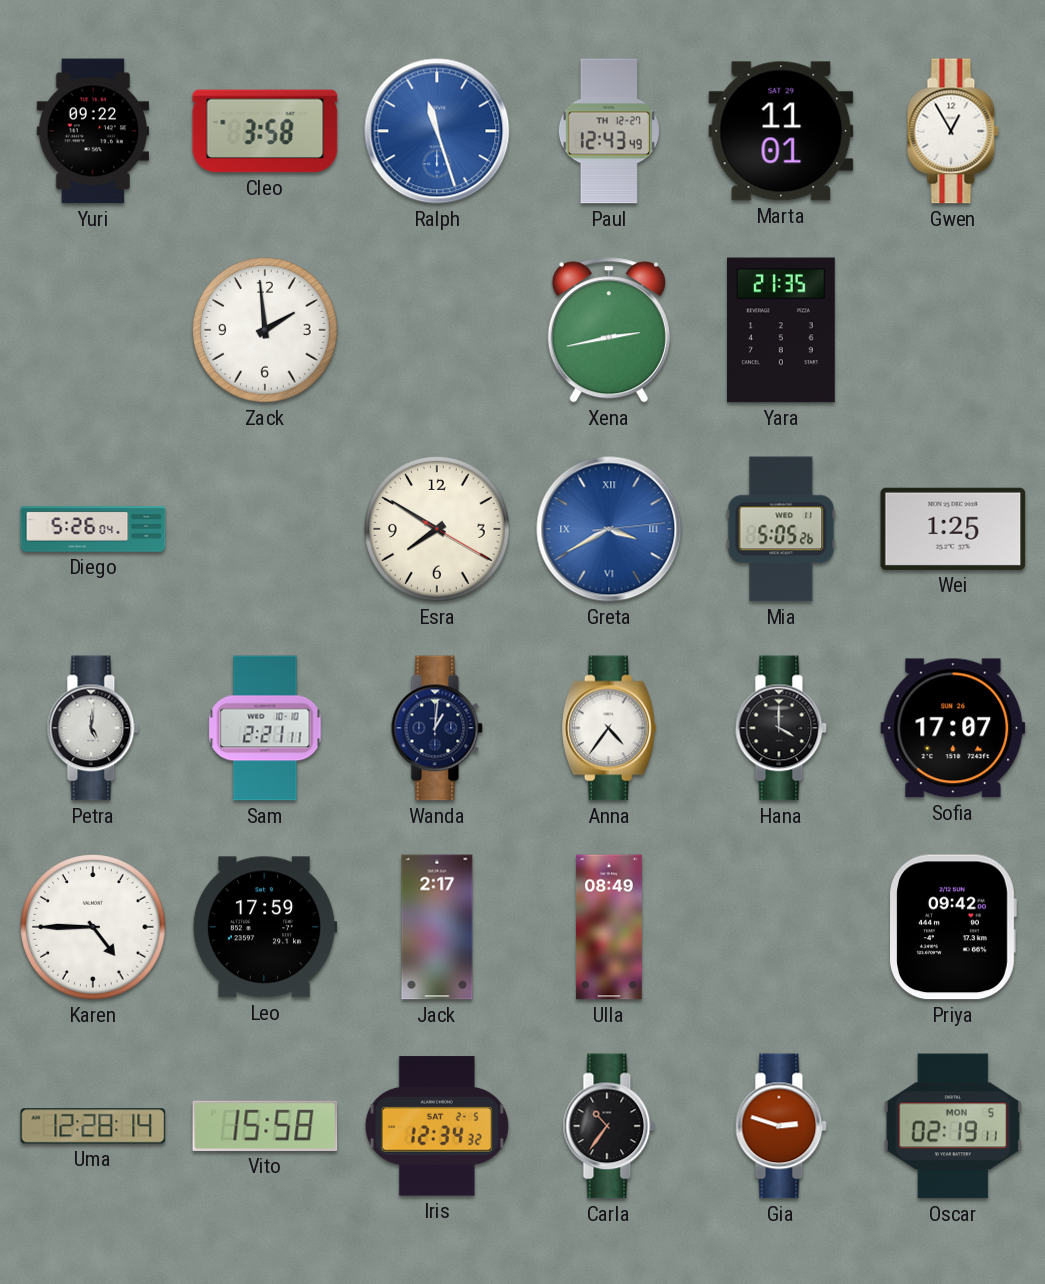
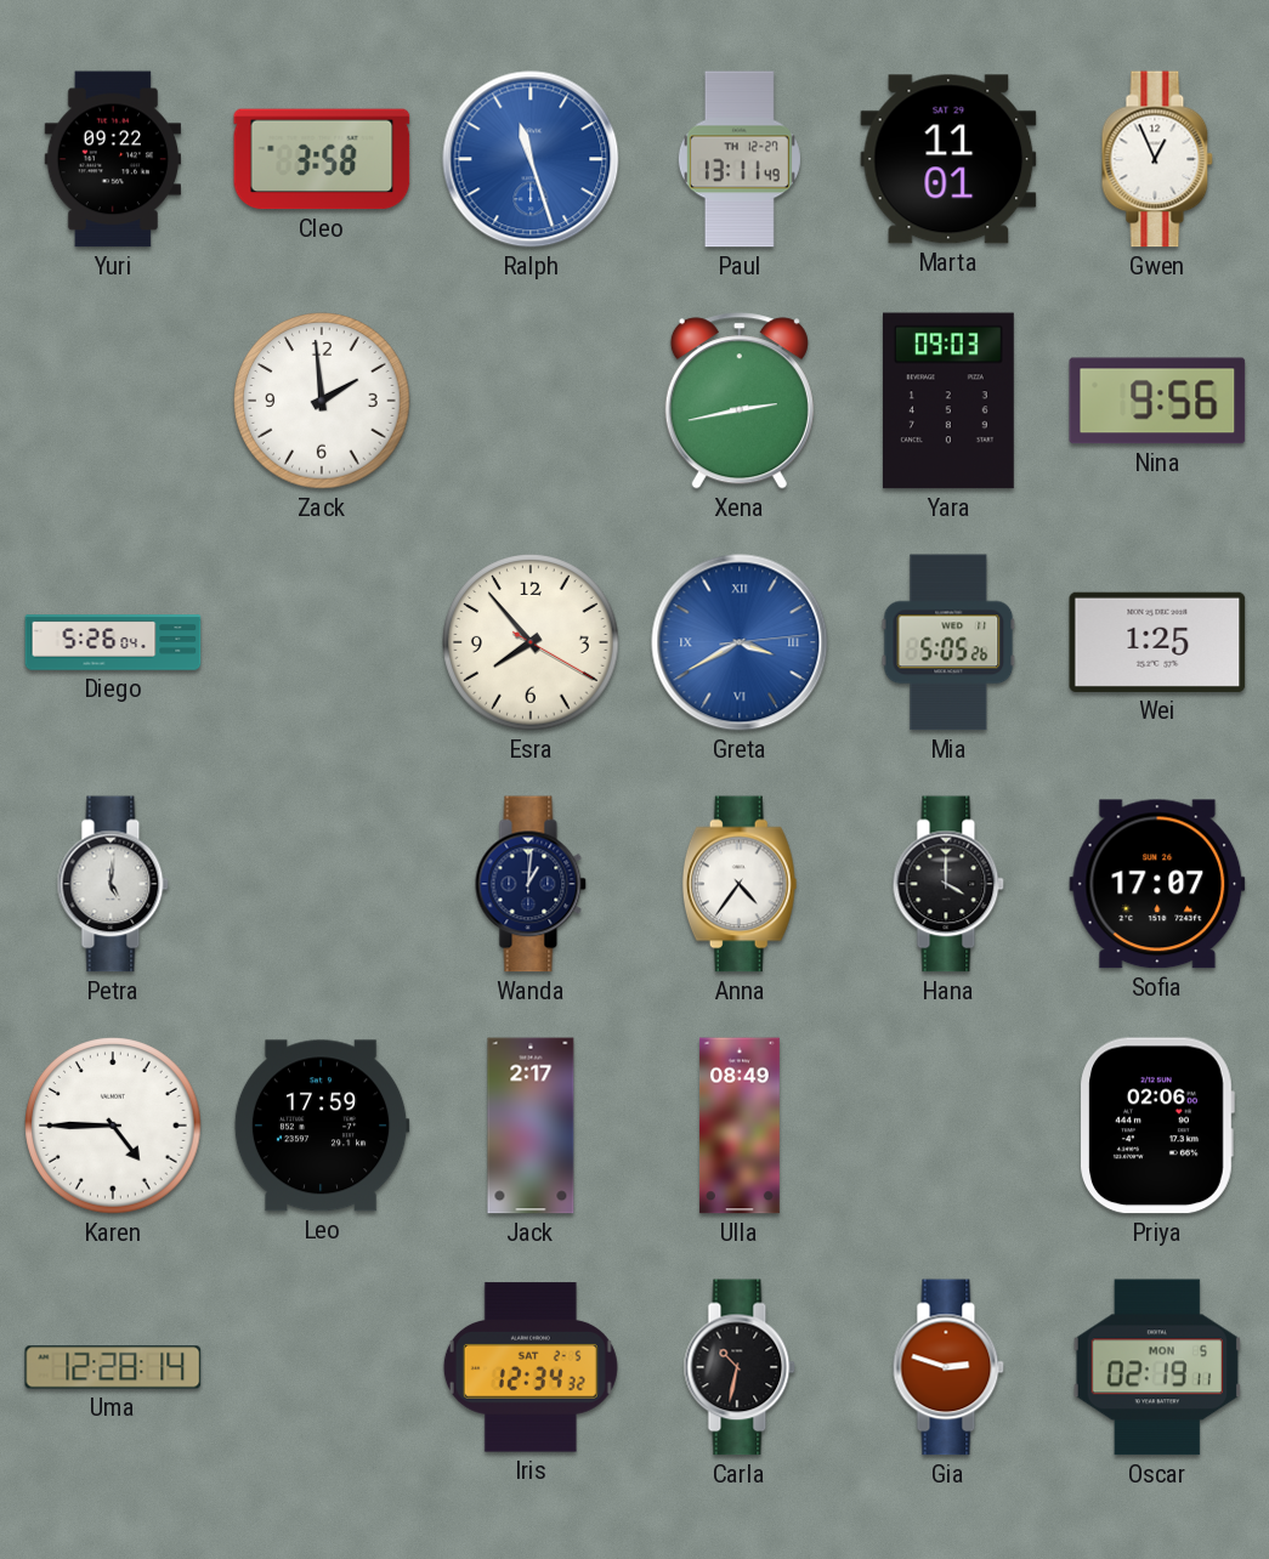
Paul: 12:43 -> 13:11
Gwen: 12:55 -> 12:56
Yara: 21:35 -> 09:03
Nina: none -> 9:56
Esra: 7:50 -> 7:53
Sam: 2:21 -> none
Priya: 09:42 -> 02:06
Vito: 15:58 -> none
Carla: 10:36 -> 10:32
